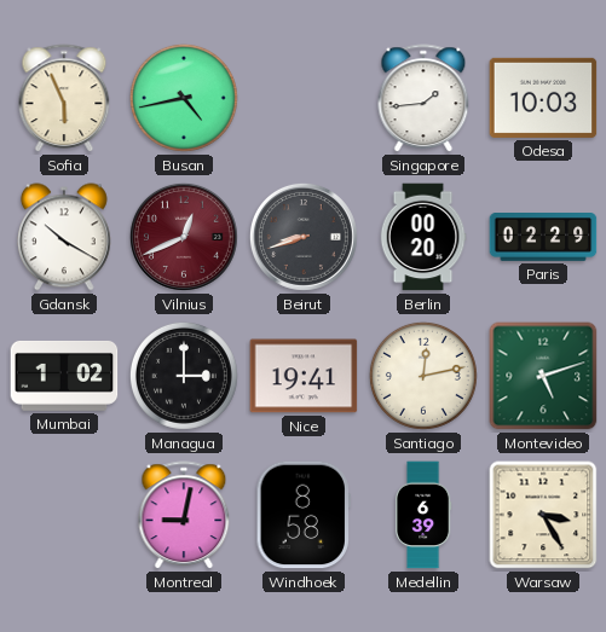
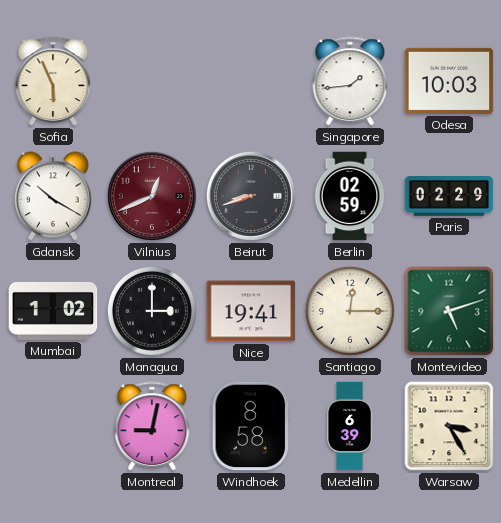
Busan: 4:43 -> none
Berlin: 00:20 -> 02:59
Santiago: 12:13 -> 12:15
